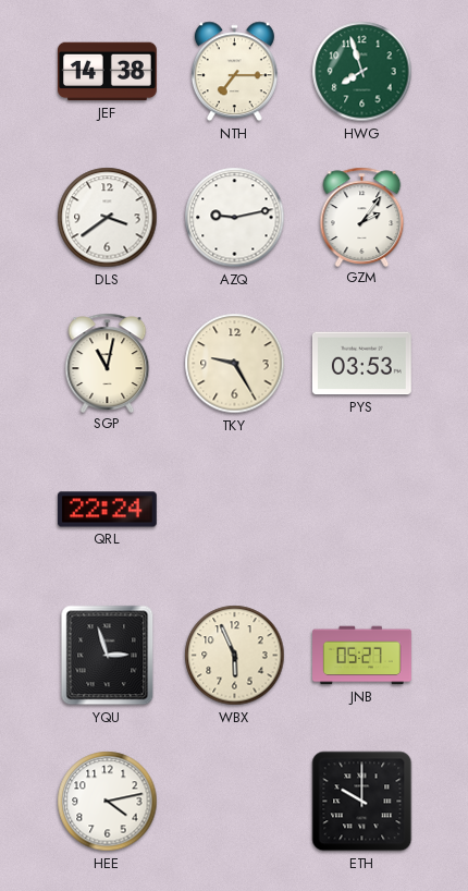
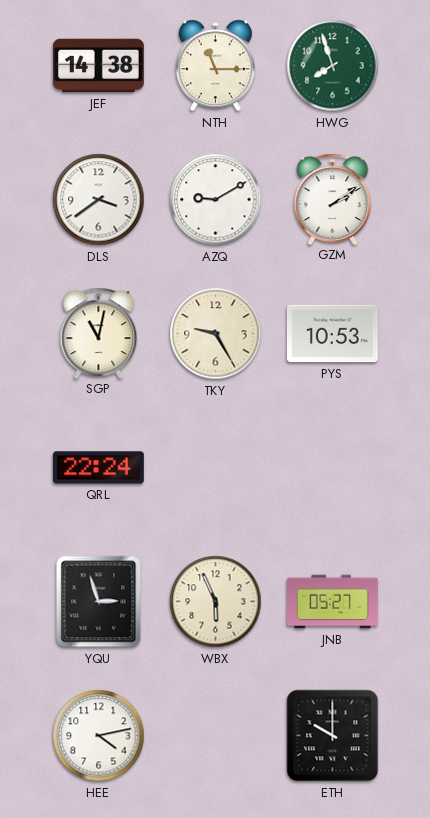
NTH: 7:15 -> 11:15
AZQ: 9:13 -> 9:10
GZM: 2:06 -> 2:09
PYS: 03:53 -> 10:53
